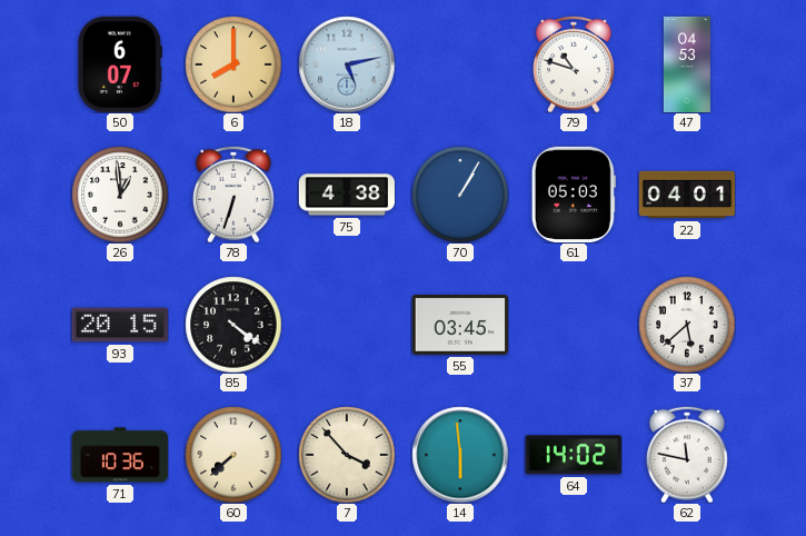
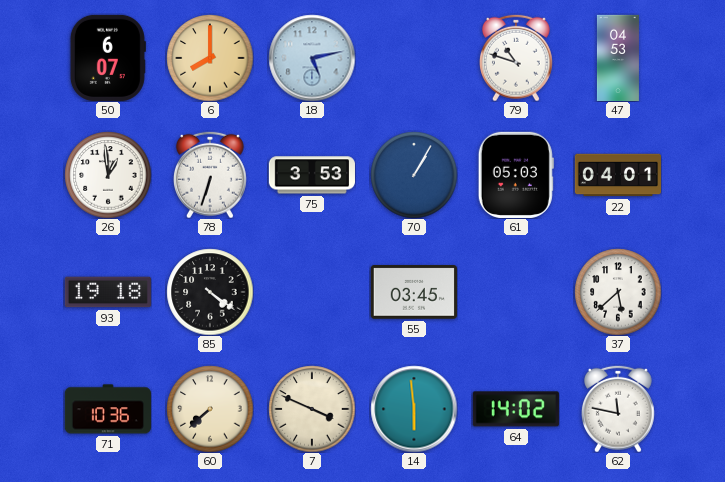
75: 4:38 -> 3:53
93: 20:15 -> 19:18
7: 3:53 -> 3:49
